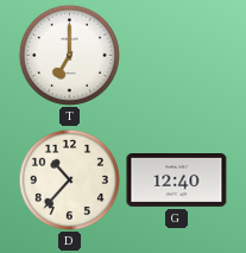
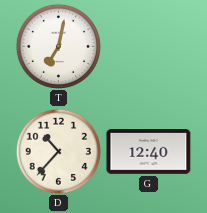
T: 7:00 -> 7:02
